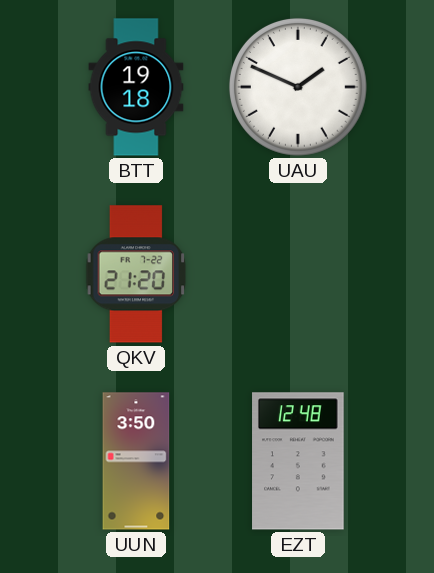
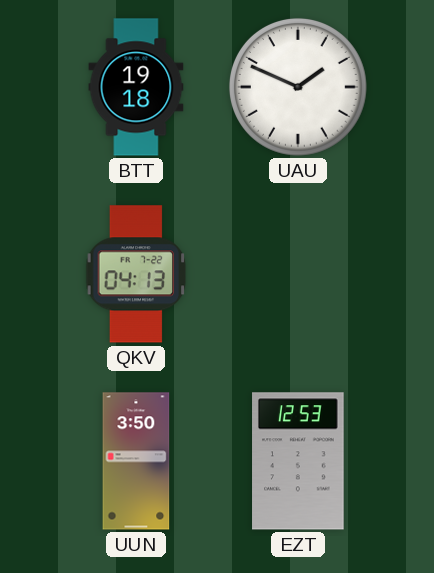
QKV: 21:20 -> 04:13
EZT: 12:48 -> 12:53
